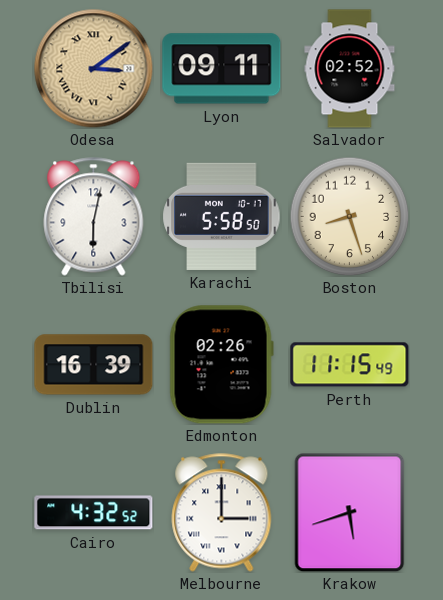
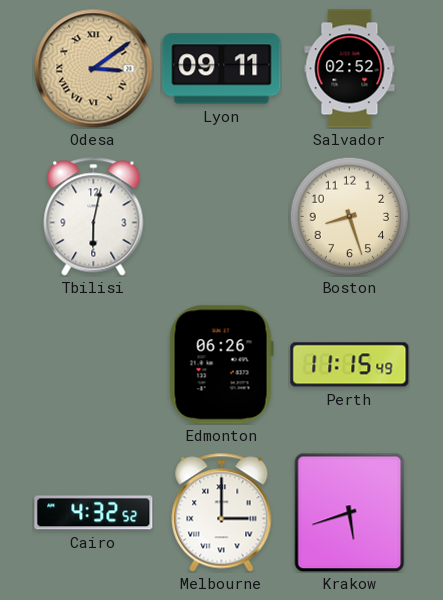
Karachi: 5:58 -> none
Dublin: 16:39 -> none
Edmonton: 02:26 -> 06:26
